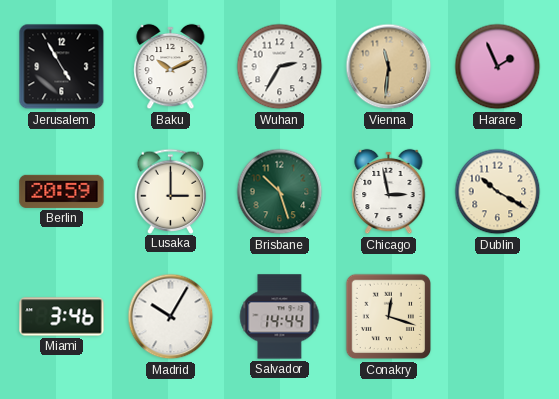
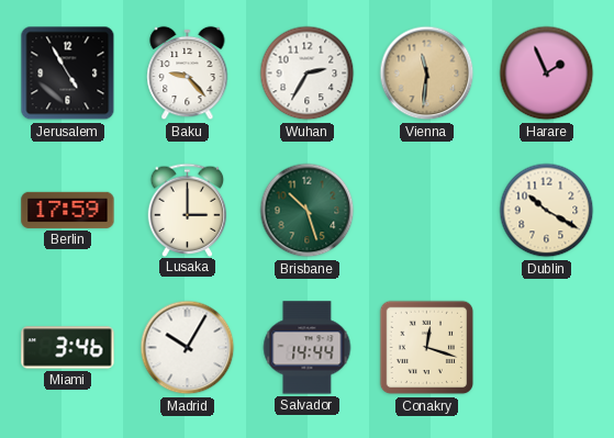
Baku: 10:11 -> 9:23
Berlin: 20:59 -> 17:59
Chicago: 2:58 -> none
